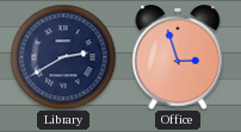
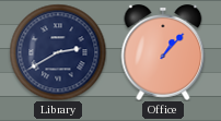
Office: 2:57 -> 1:07
